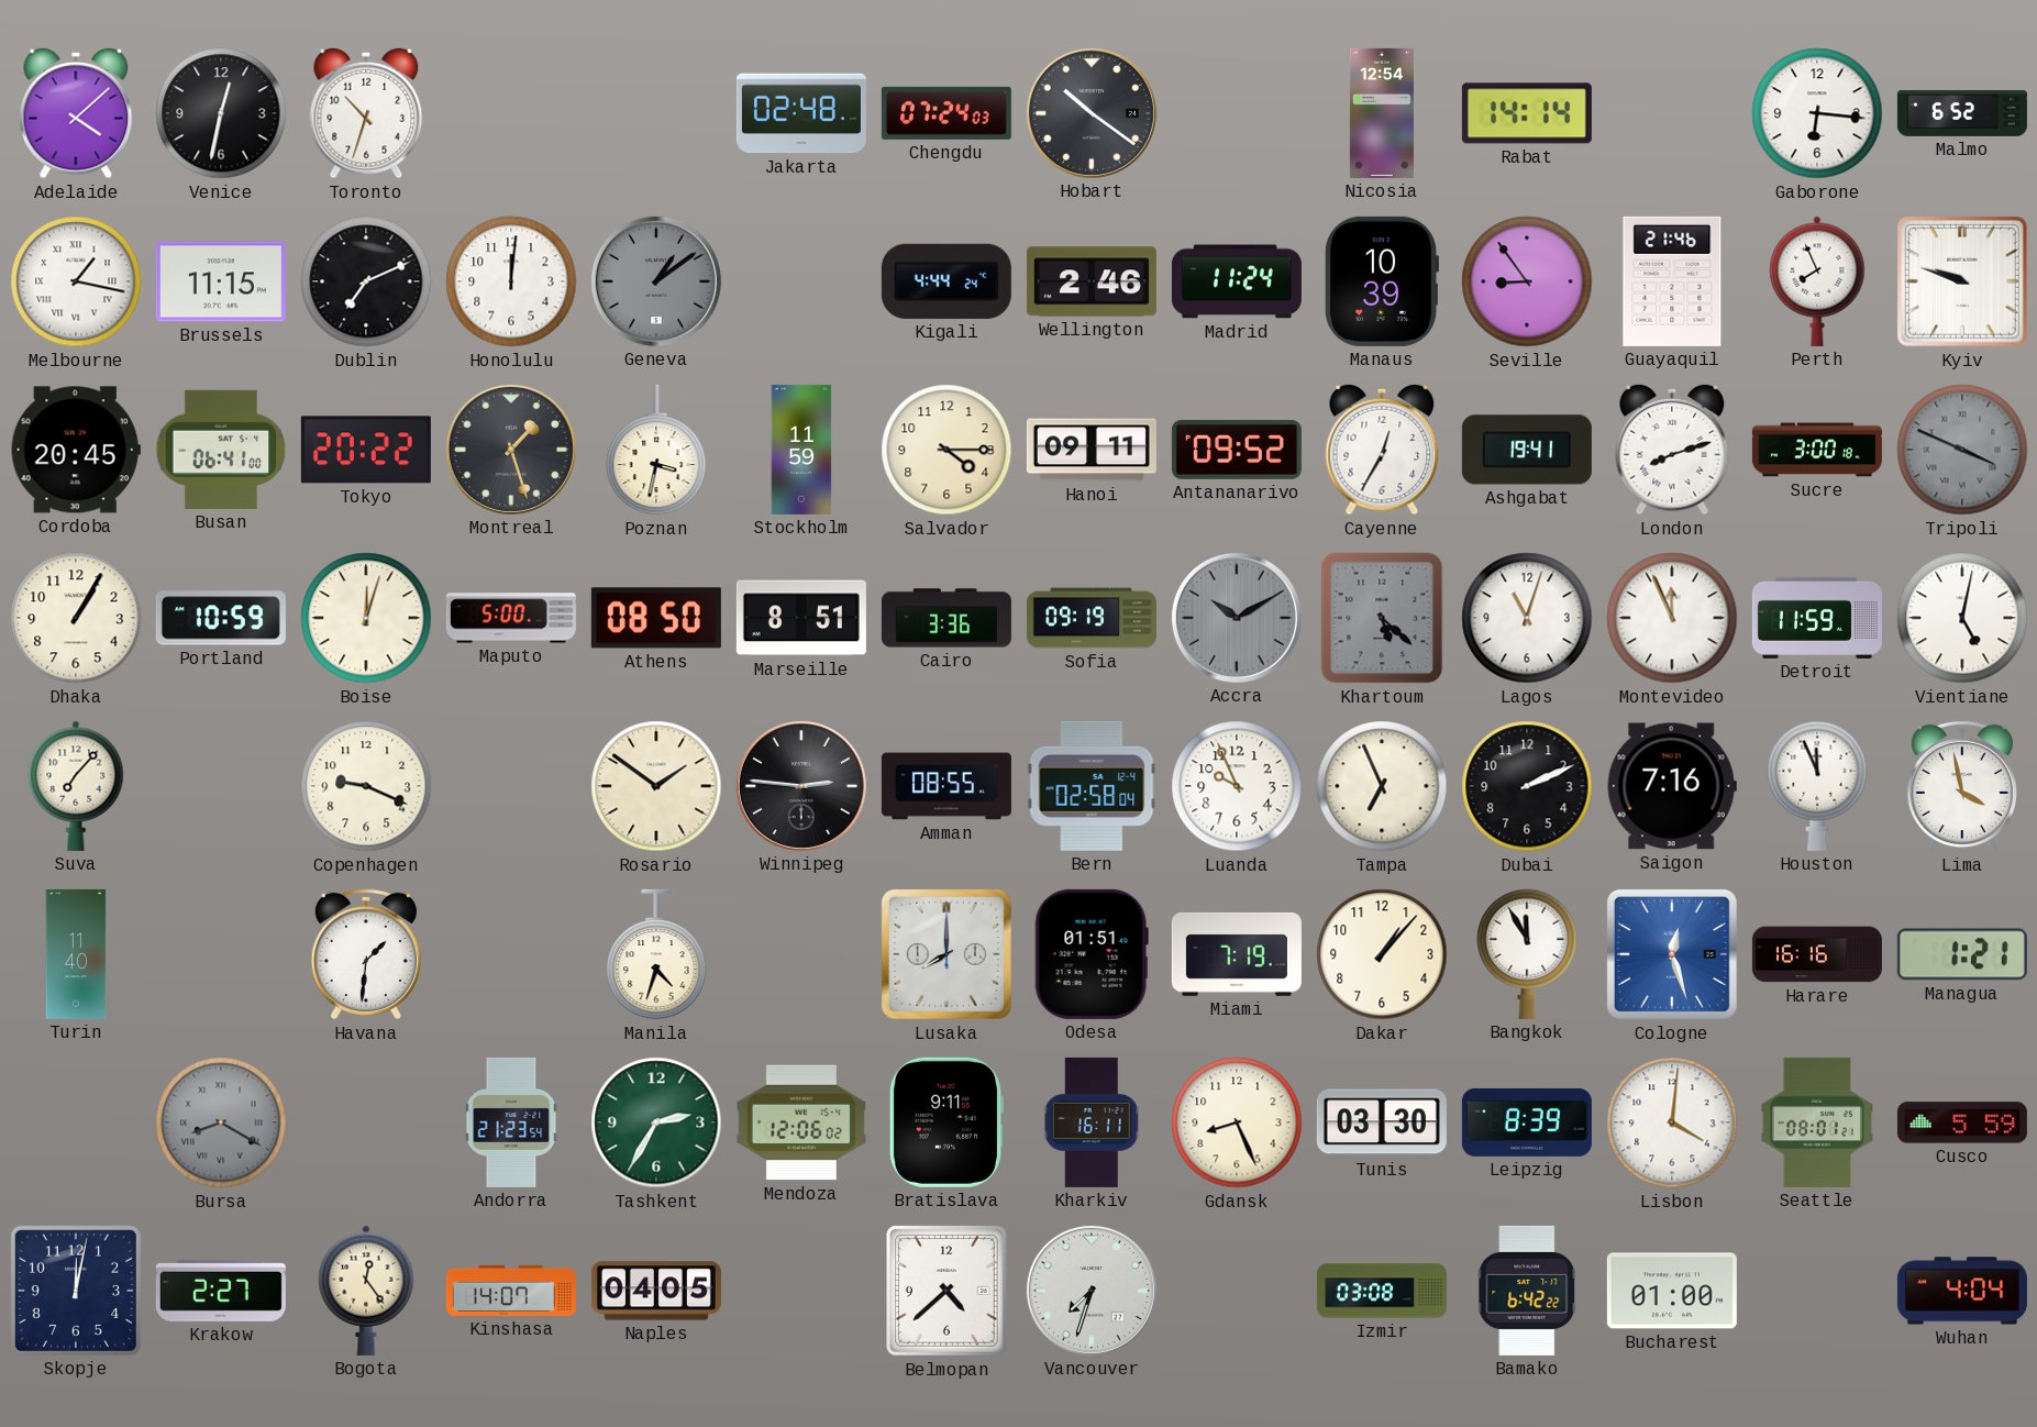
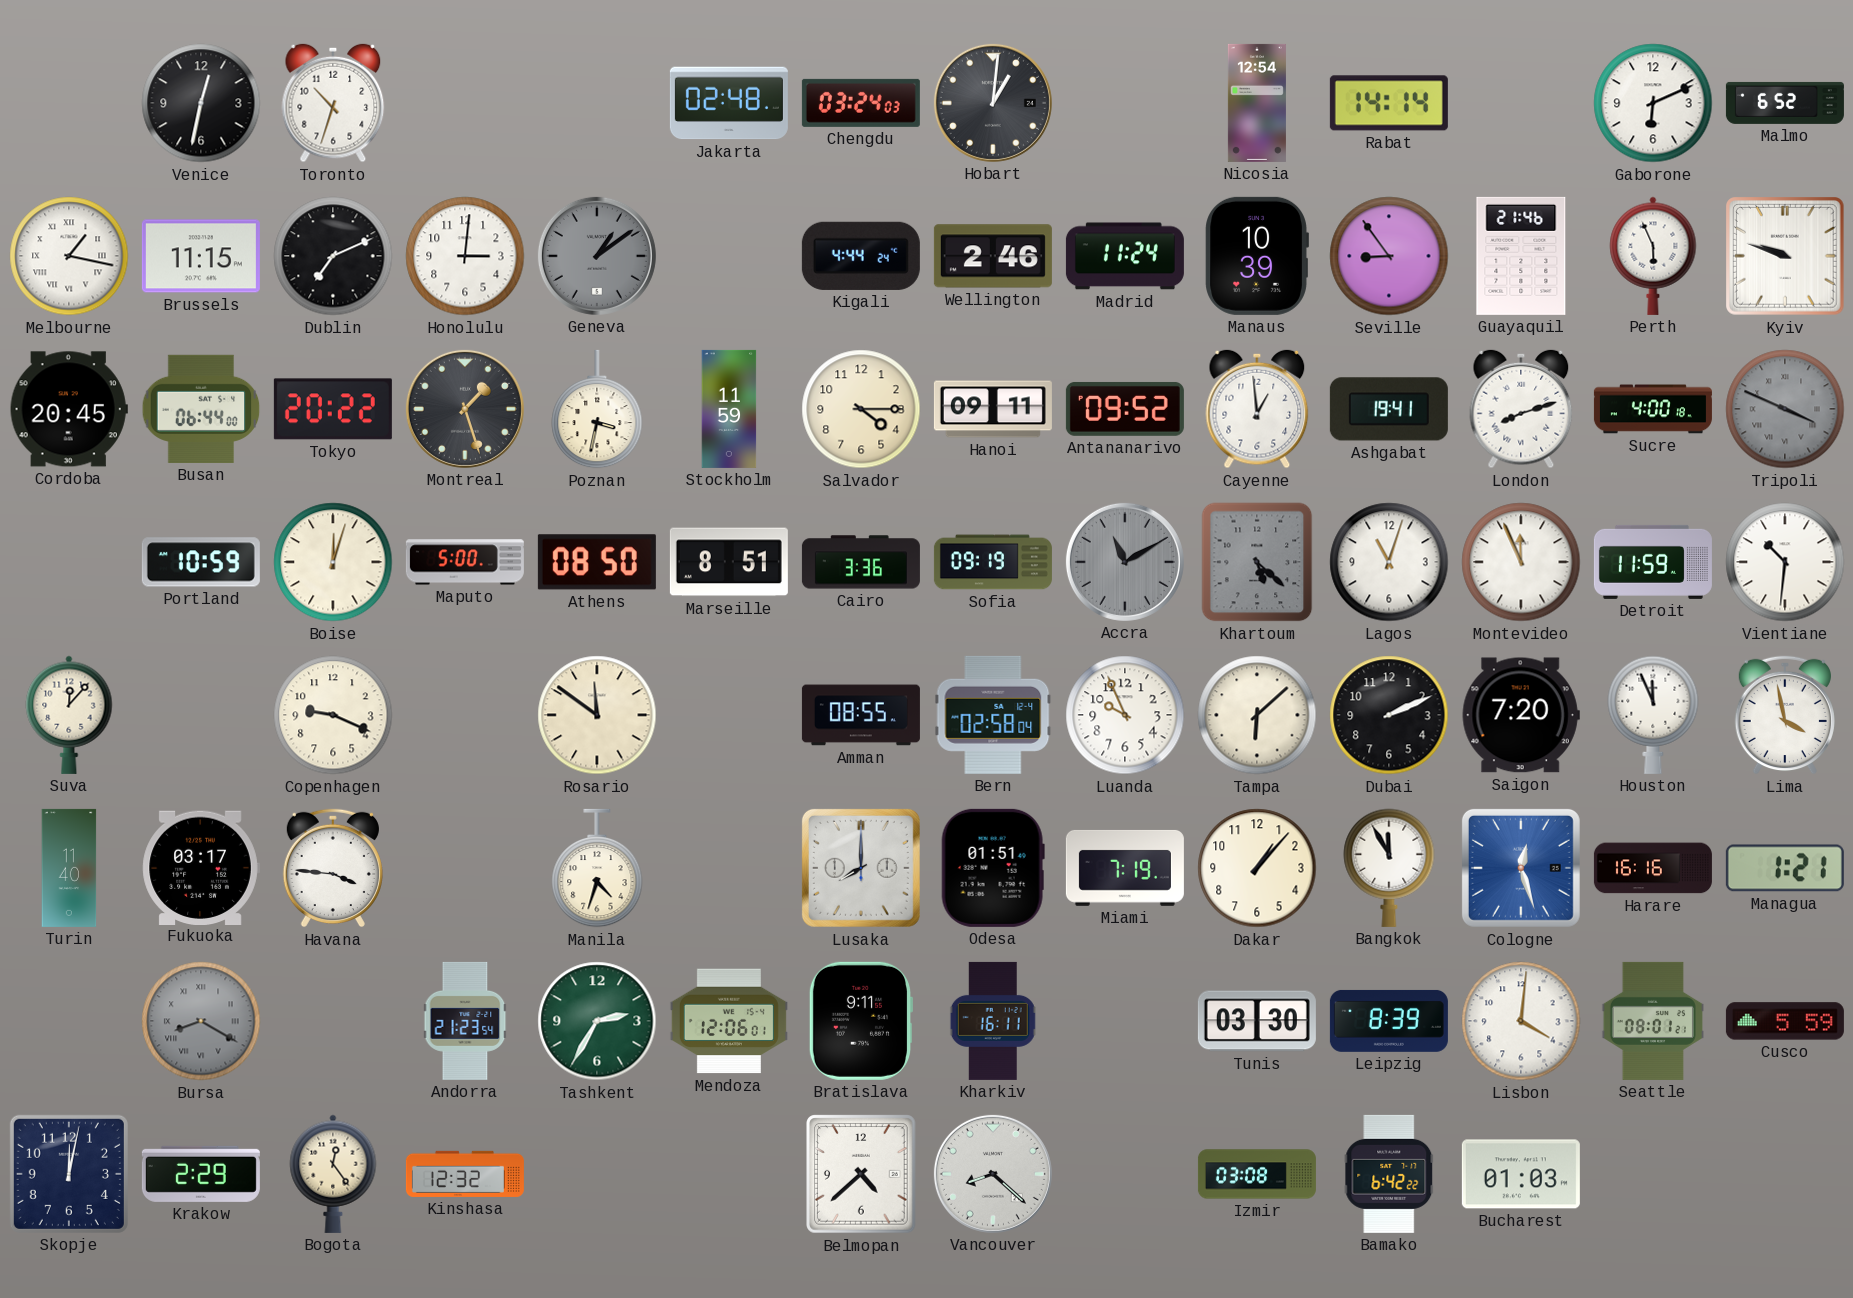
Adelaide: 4:08 -> none
Chengdu: 07:24 -> 03:24
Hobart: 10:21 -> 1:01
Gaborone: 6:16 -> 6:11
Honolulu: 12:01 -> 3:01
Perth: 7:56 -> 5:56
Busan: 06:41 -> 06:44
Cayenne: 12:35 -> 12:59
Sucre: 3:00 -> 4:00
Dhaka: 1:05 -> none
Accra: 10:10 -> 11:10
Vientiane: 5:02 -> 10:31
Suva: 7:07 -> 12:07
Rosario: 1:51 -> 11:51
Winnipeg: 2:46 -> none
Tampa: 6:56 -> 6:08
Saigon: 7:16 -> 7:20
Fukuoka: none -> 03:17
Havana: 1:31 -> 3:46
Mendoza: 12:06:02 -> 12:06:01
Gdansk: 8:26 -> none
Krakow: 2:27 -> 2:29
Kinshasa: 14:07 -> 12:32
Naples: 04:05 -> none
Vancouver: 7:33 -> 8:22
Bucharest: 01:00 -> 01:03
Wuhan: 4:04 -> none
